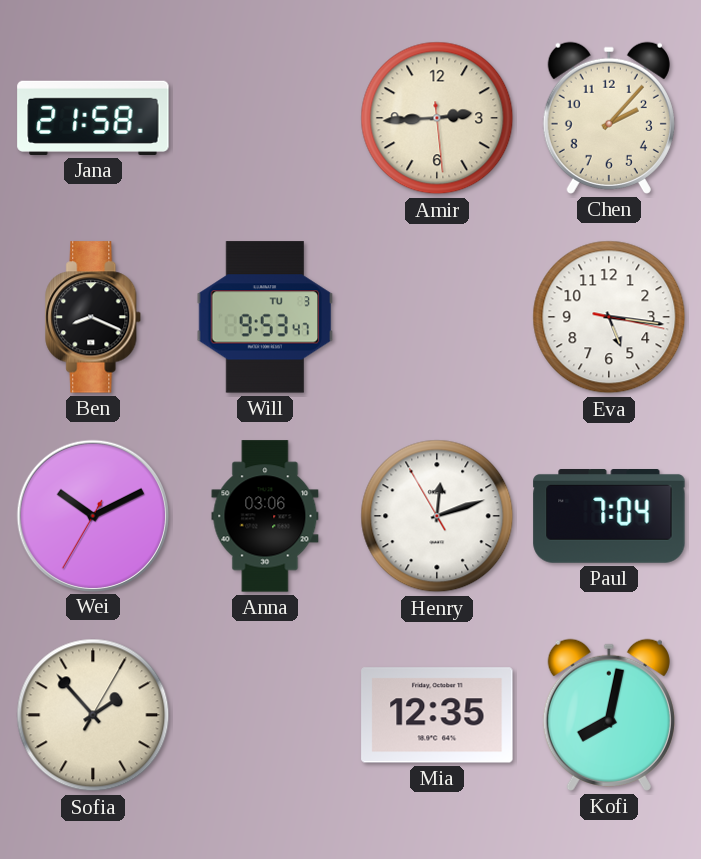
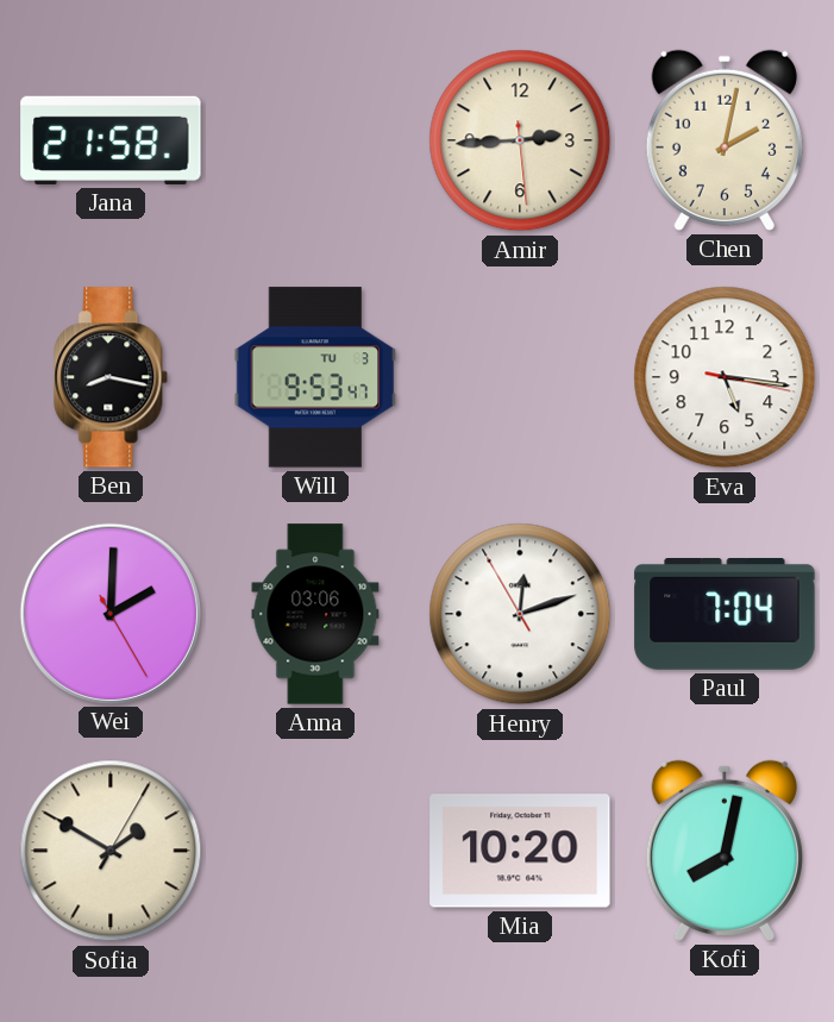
Chen: 2:07 -> 2:02
Ben: 8:19 -> 8:17
Wei: 10:10 -> 2:00
Sofia: 1:53 -> 1:50
Mia: 12:35 -> 10:20
